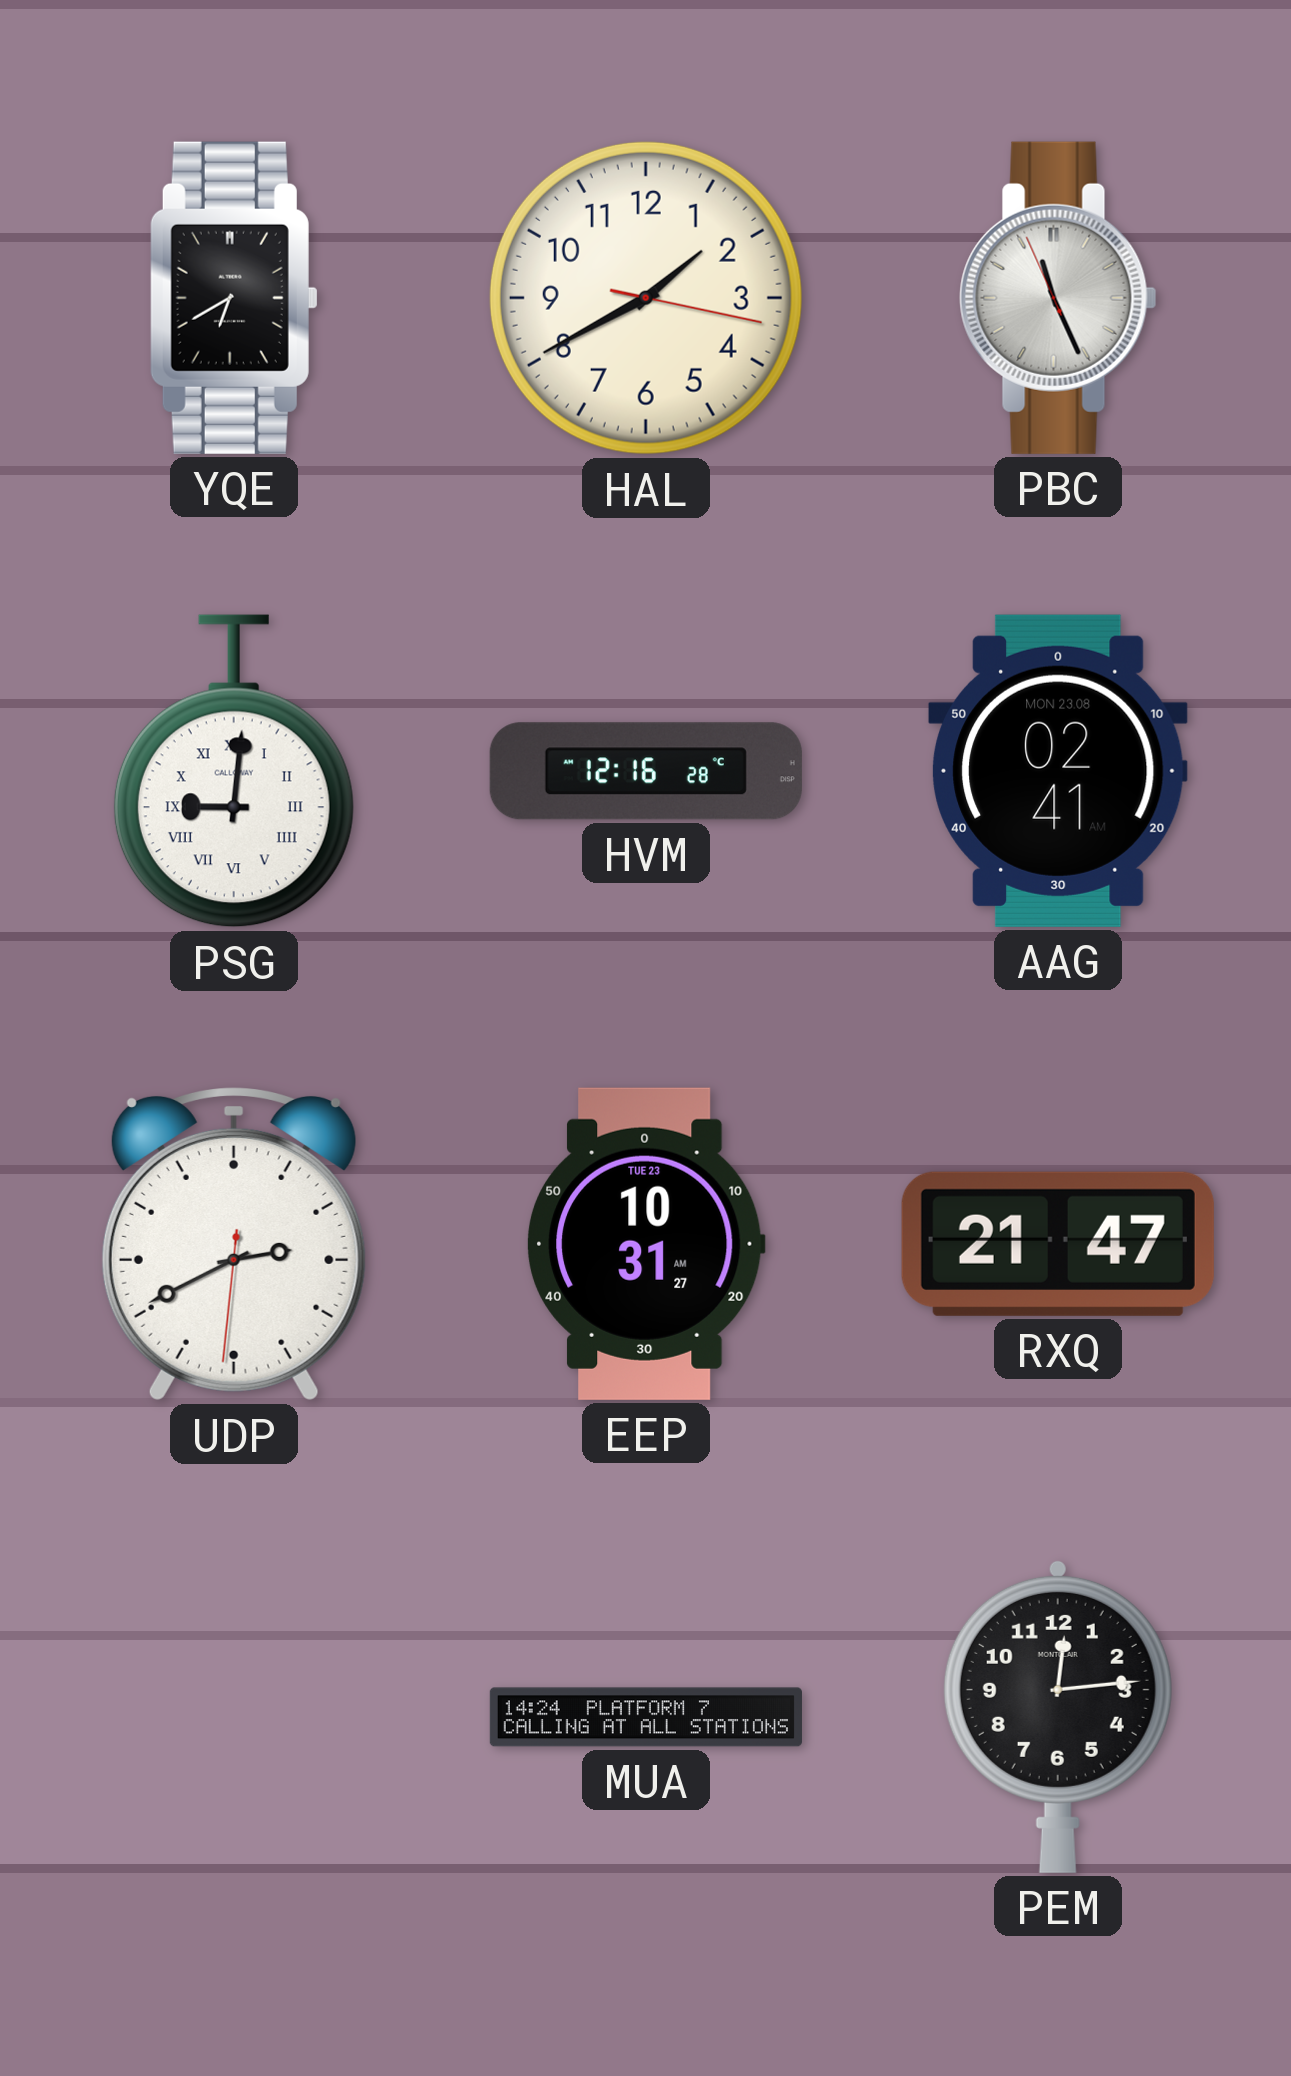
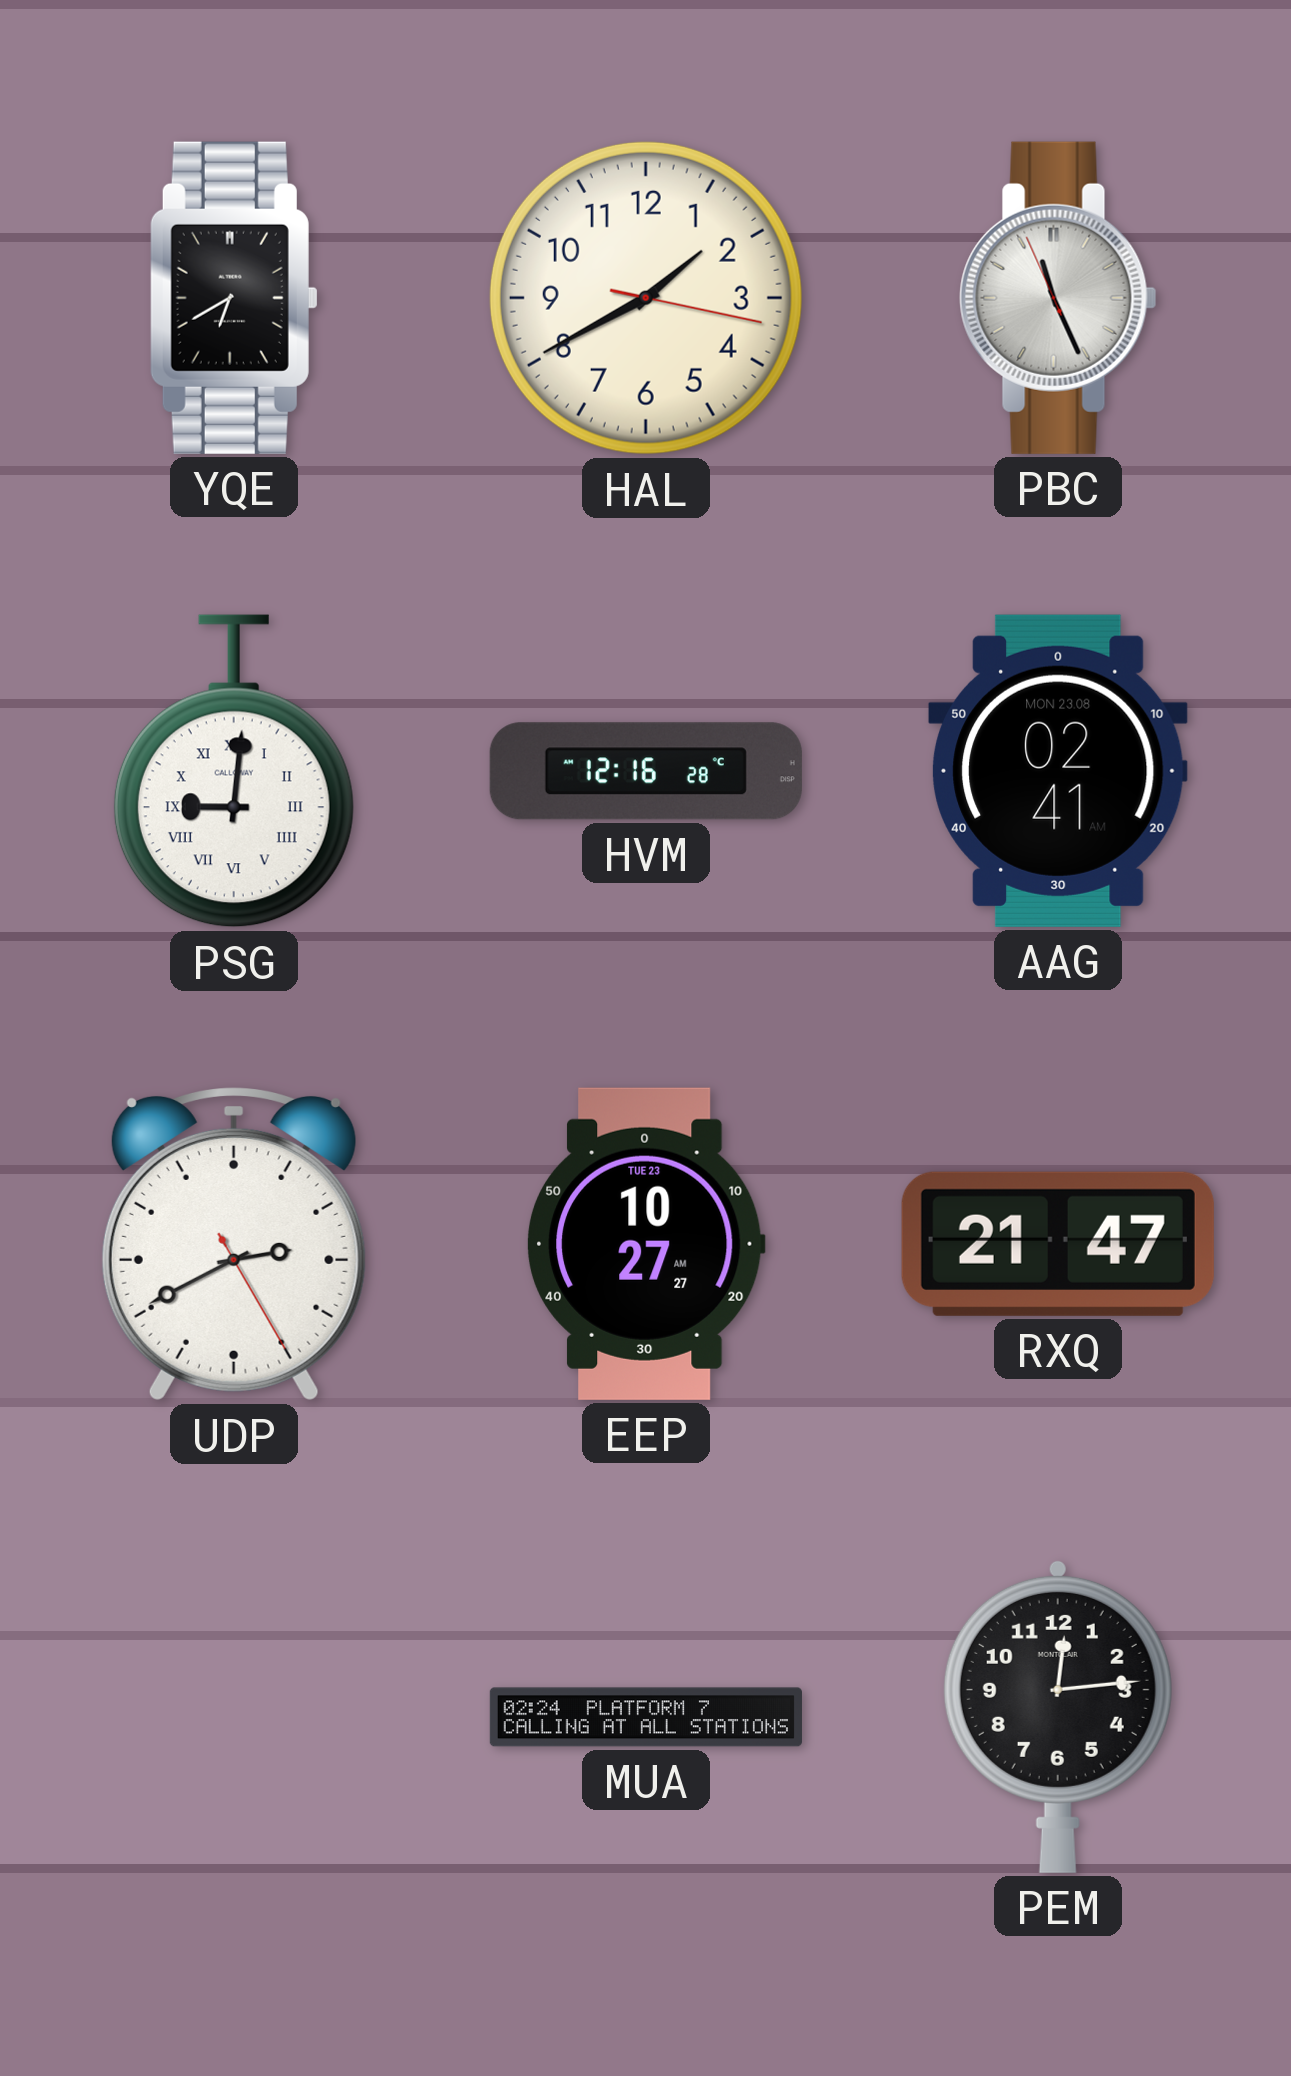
UDP: 2:40:31 -> 2:40:25
EEP: 10:31 -> 10:27
MUA: 14:24 -> 02:24
